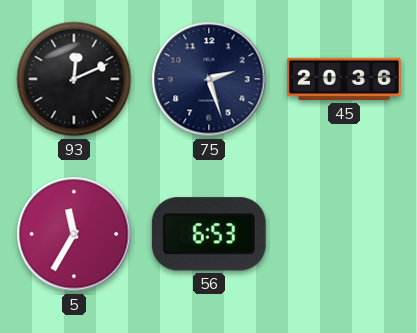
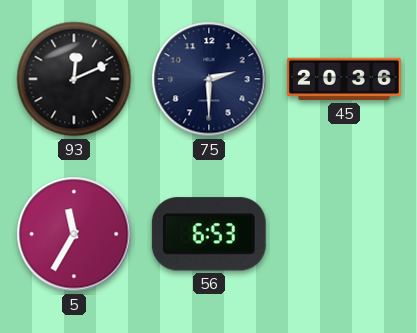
75: 2:27 -> 2:30
